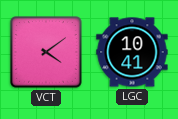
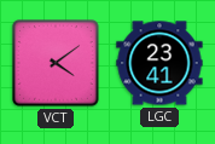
LGC: 10:41 -> 23:41
